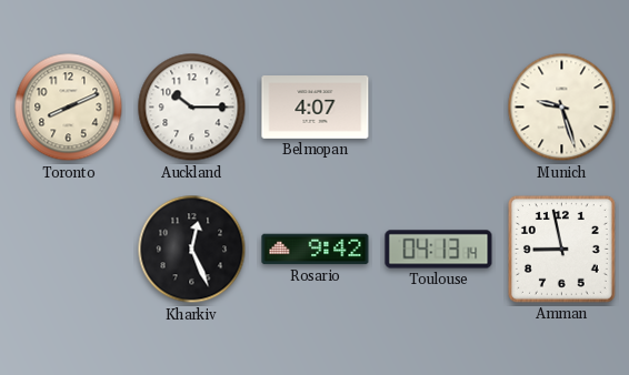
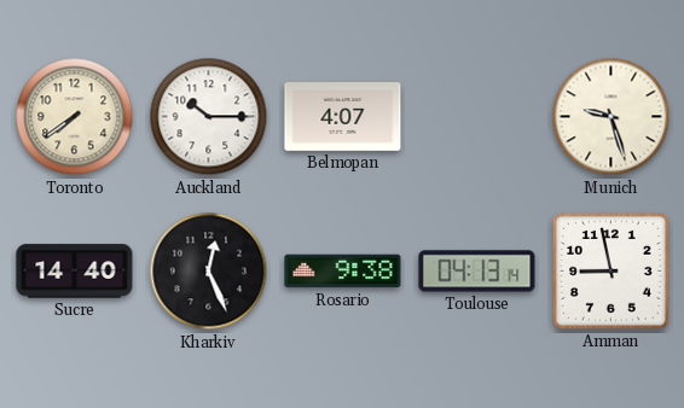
Toronto: 8:11 -> 7:39
Sucre: none -> 14:40
Rosario: 9:42 -> 9:38
